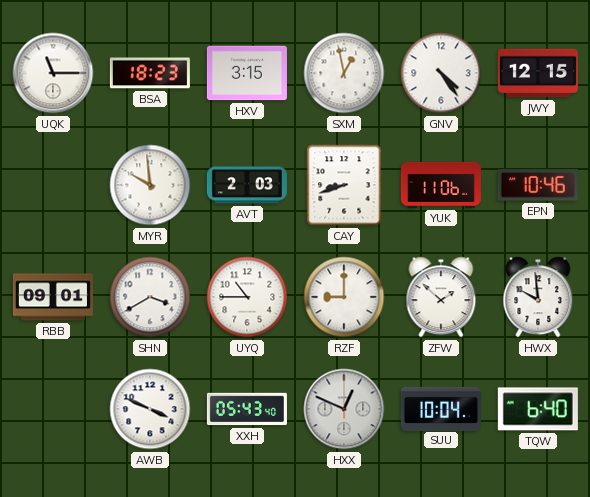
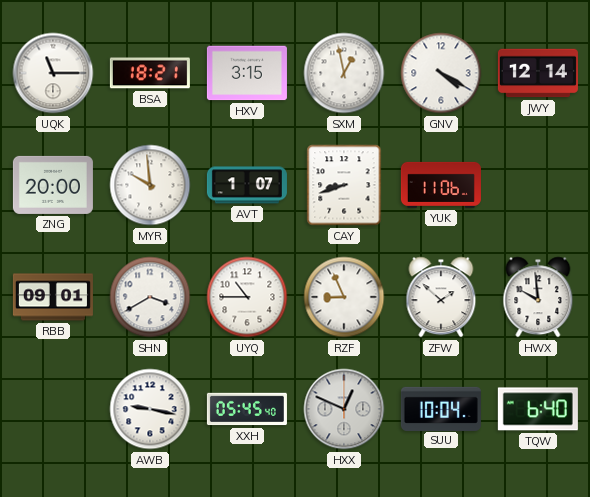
BSA: 18:23 -> 18:21
GNV: 4:24 -> 4:20
JWY: 12:15 -> 12:14
ZNG: none -> 20:00
AVT: 2:03 -> 1:07
EPN: 10:46 -> none
RZF: 9:00 -> 8:56
AWB: 3:49 -> 9:17
XXH: 05:43 -> 05:45
